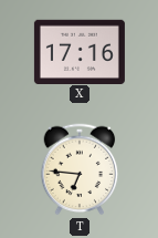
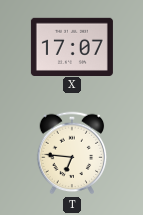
X: 17:16 -> 17:07
